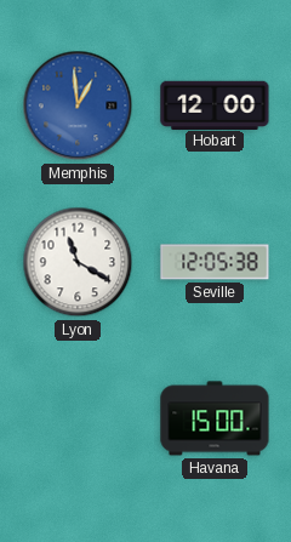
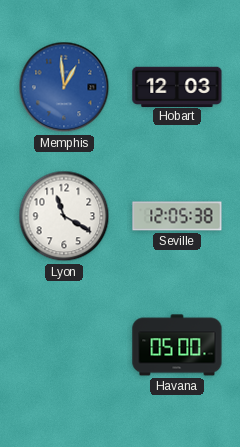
Hobart: 12:00 -> 12:03
Havana: 15:00 -> 05:00
